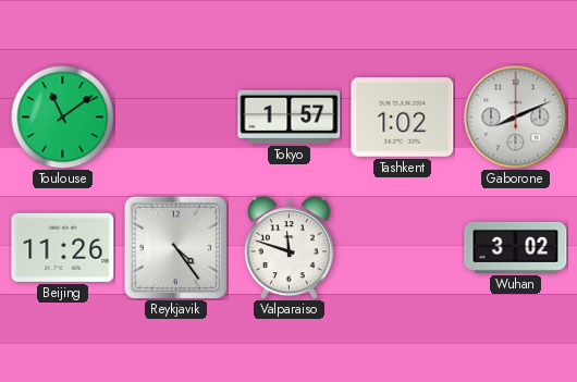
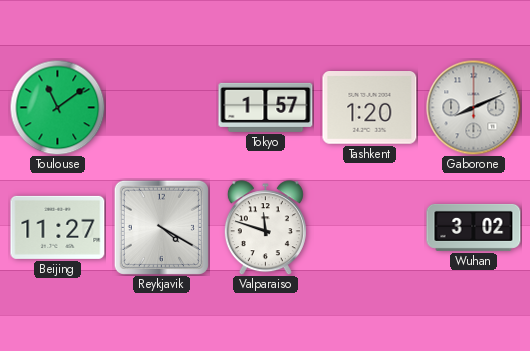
Tashkent: 1:02 -> 1:20
Beijing: 11:26 -> 11:27
Reykjavik: 4:24 -> 4:20
